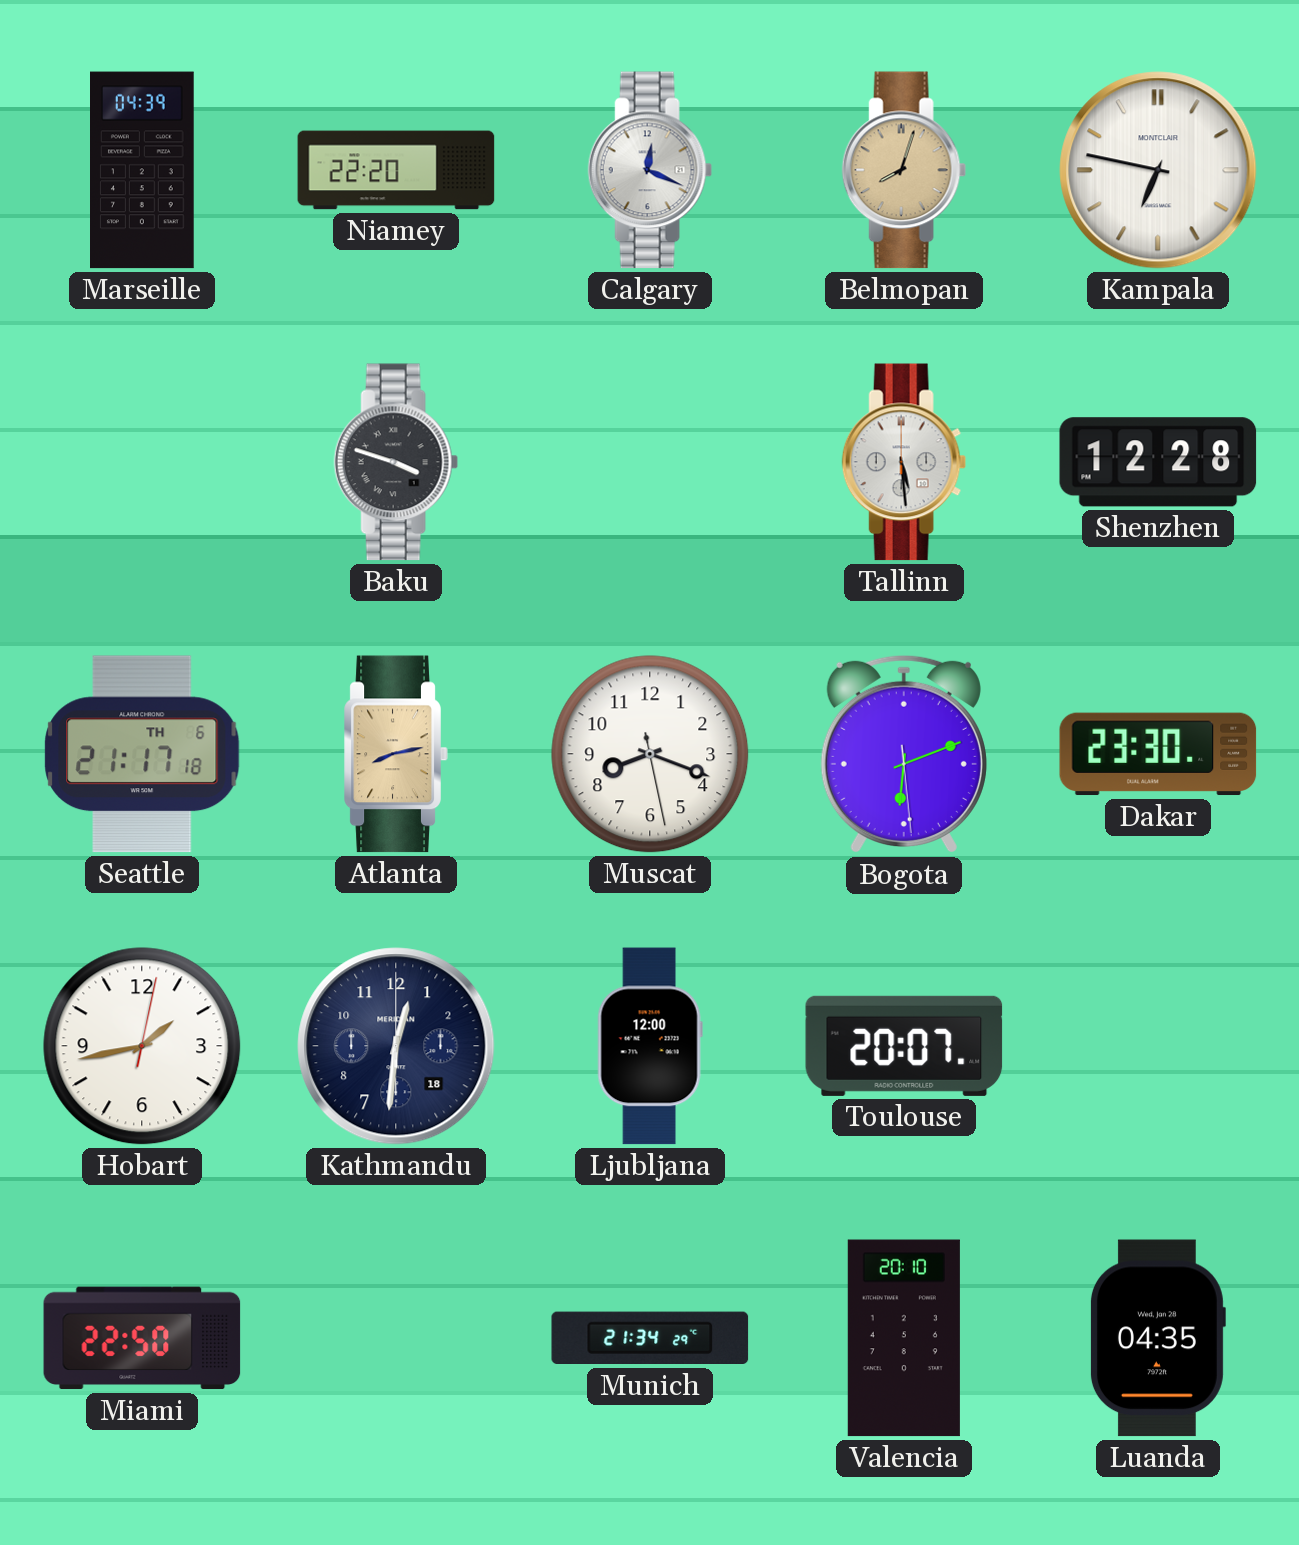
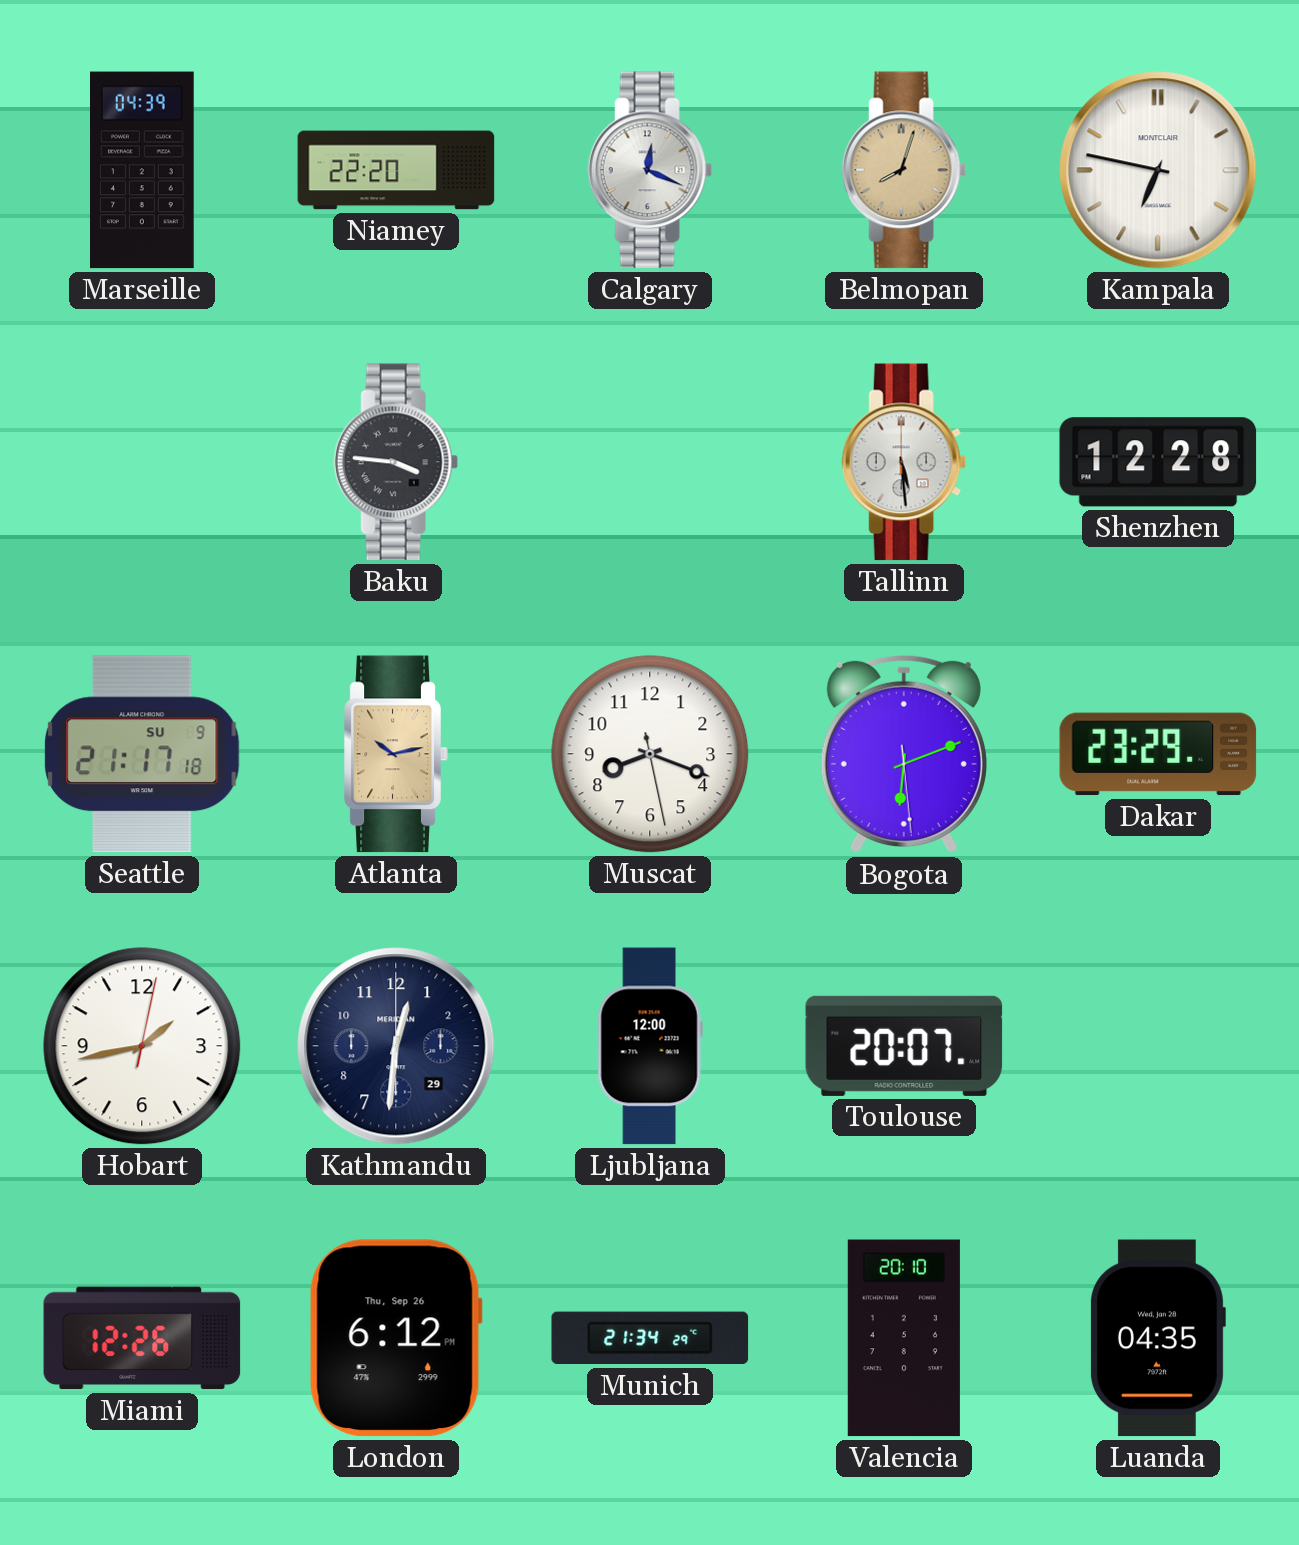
Baku: 3:48 -> 3:46
Seattle date: TH 6 -> SU 9
Atlanta: 8:13 -> 10:13
Dakar: 23:30 -> 23:29
Kathmandu date: 18 -> 29
Miami: 22:50 -> 12:26
London: none -> 6:12
